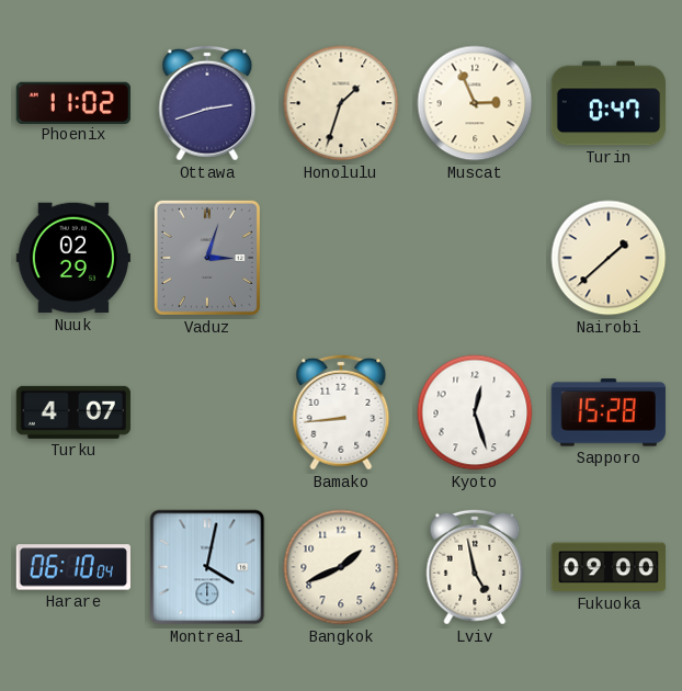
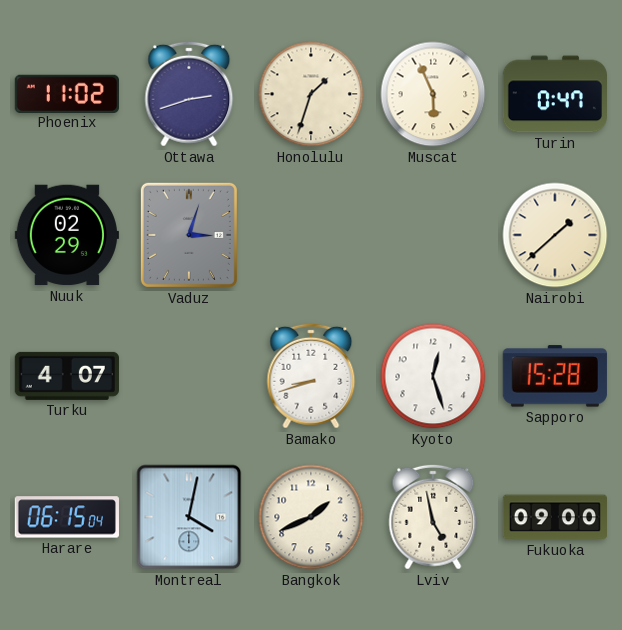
Muscat: 2:56 -> 5:56
Bamako: 8:44 -> 8:42
Harare: 06:10 -> 06:15
